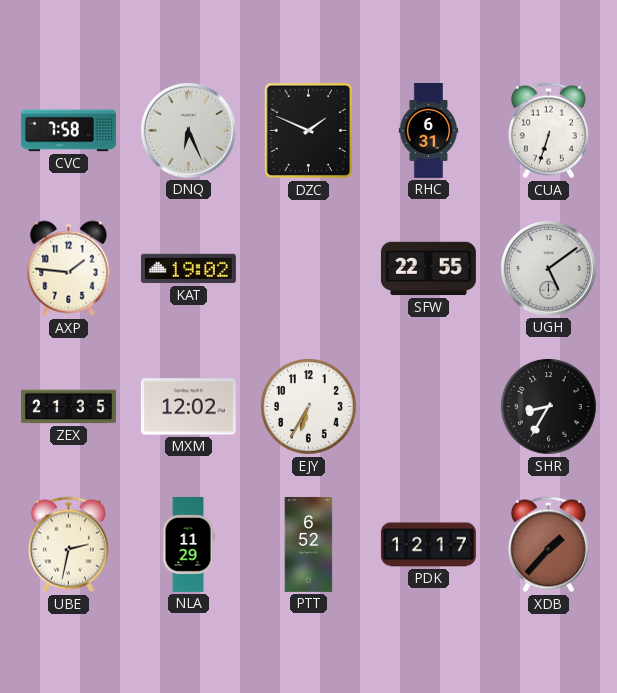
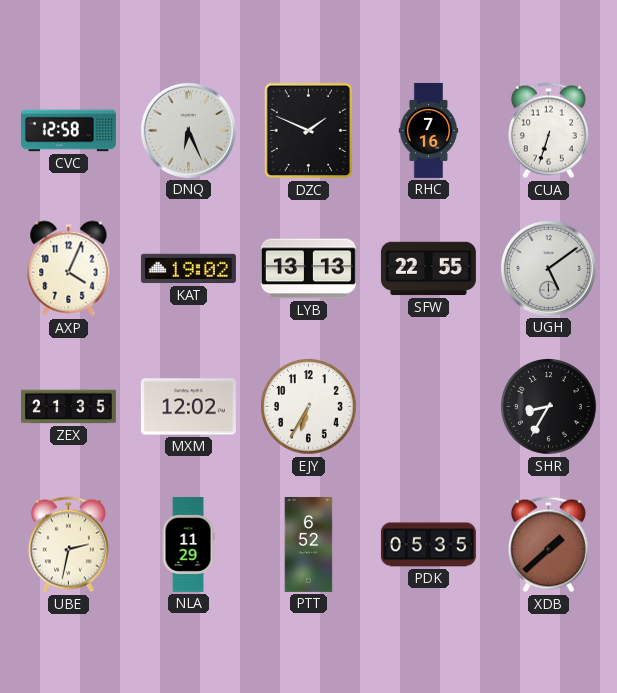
CVC: 7:58 -> 12:58
RHC: 6:31 -> 7:16
AXP: 1:46 -> 4:04
LYB: none -> 13:13
PDK: 12:17 -> 05:35
XDB: 1:37 -> 1:38
